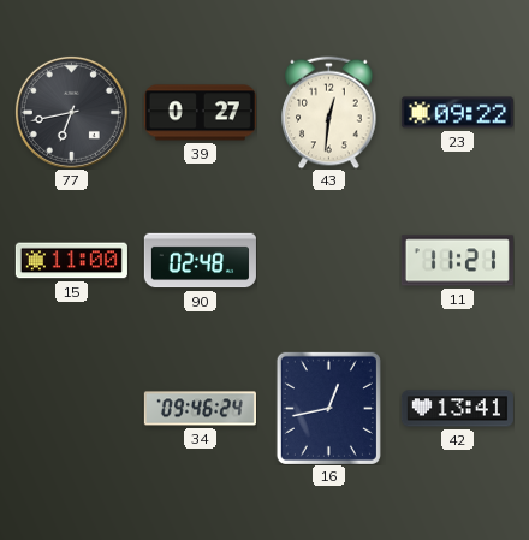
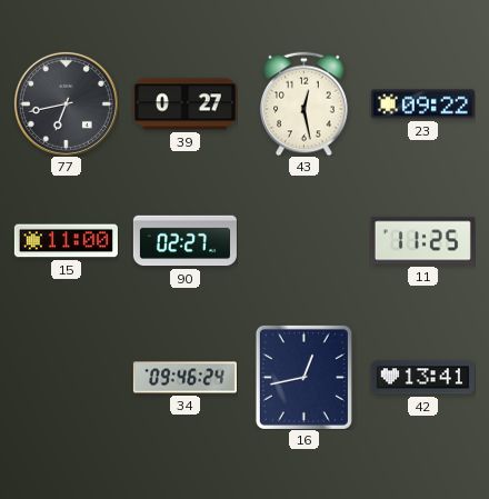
43: 12:31 -> 12:28
90: 02:48 -> 02:27
11: 11:21 -> 11:25
